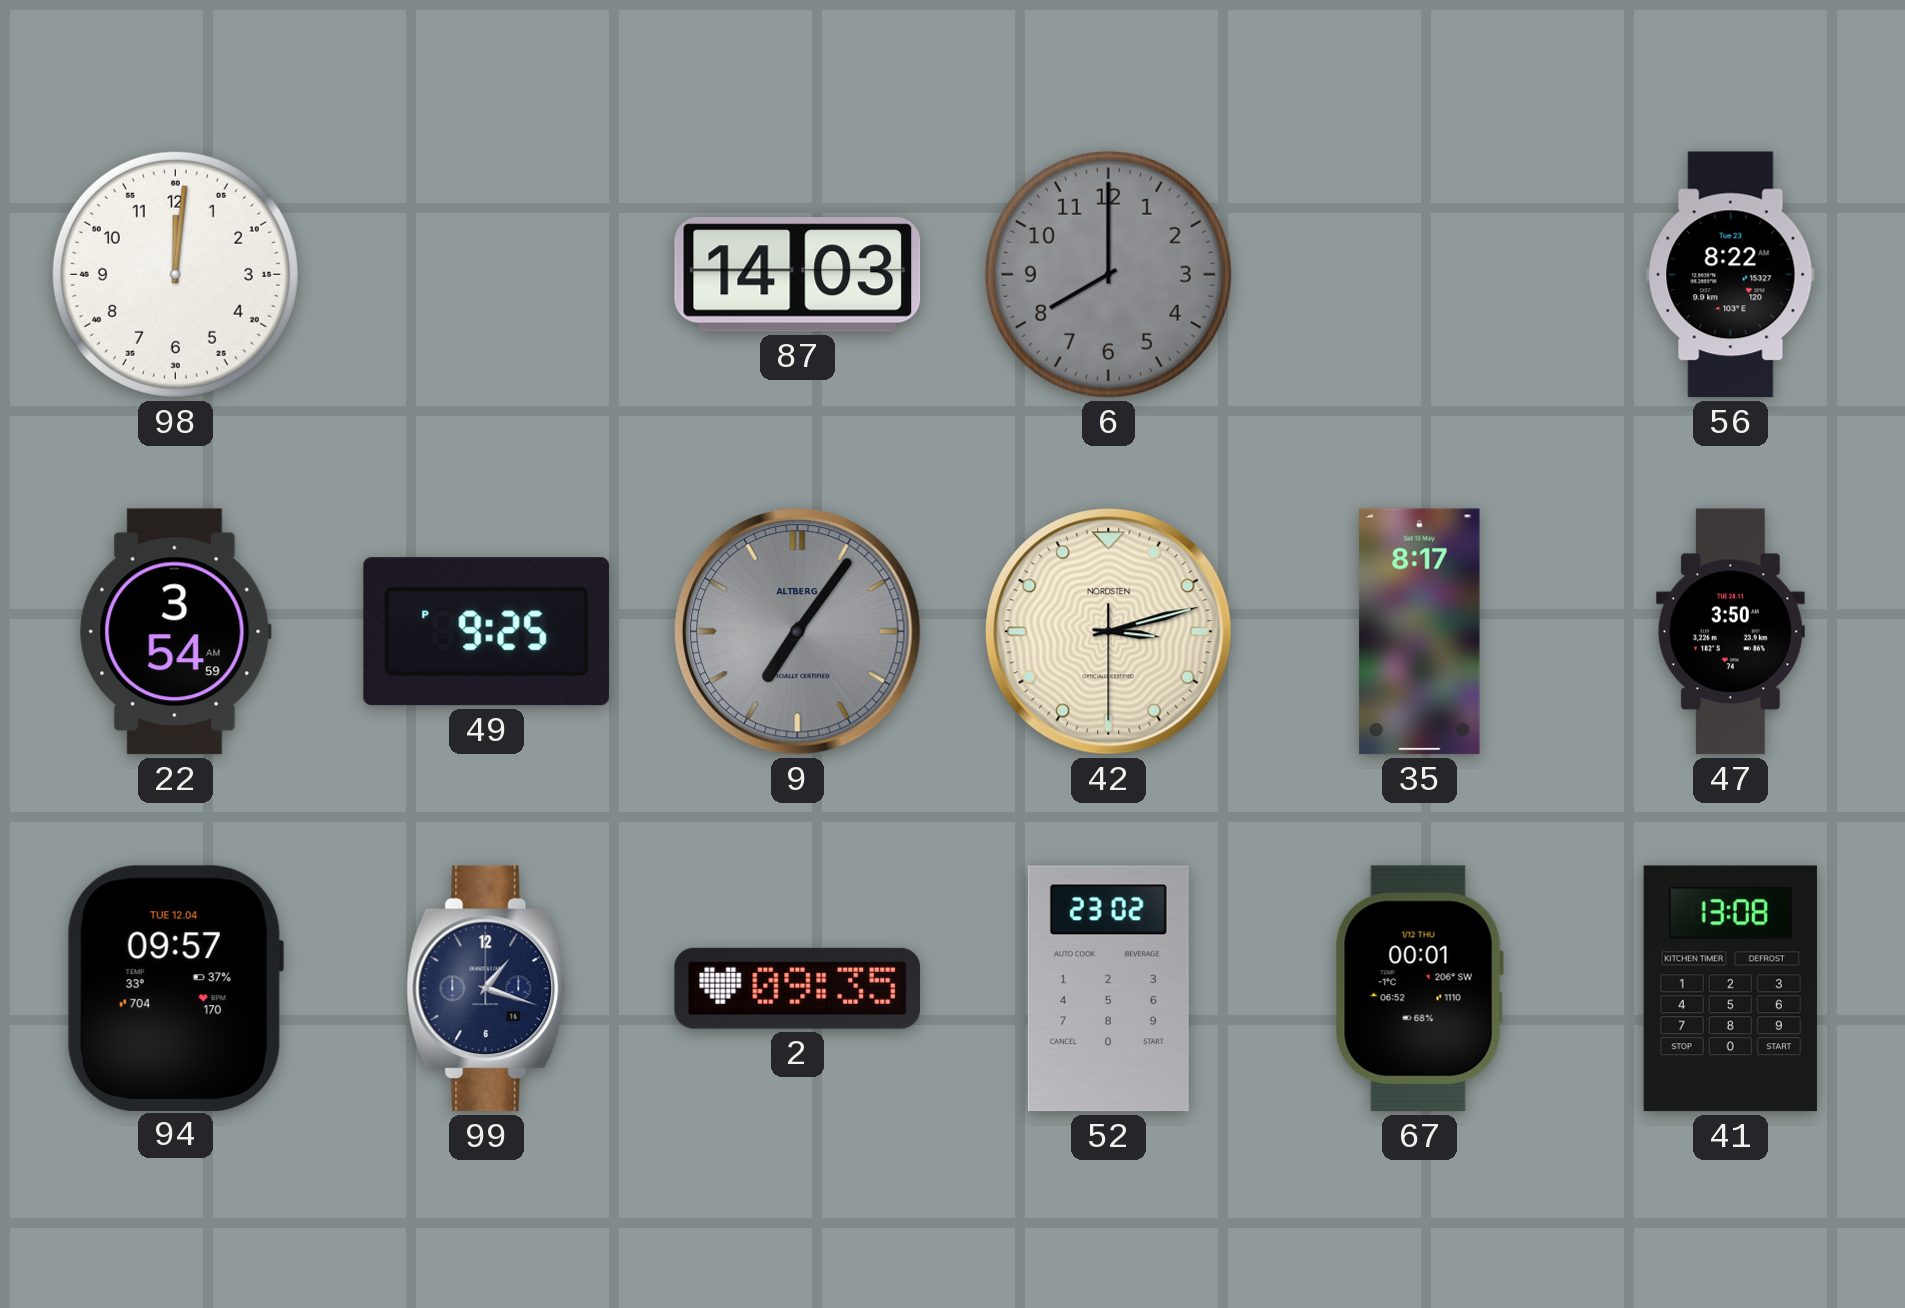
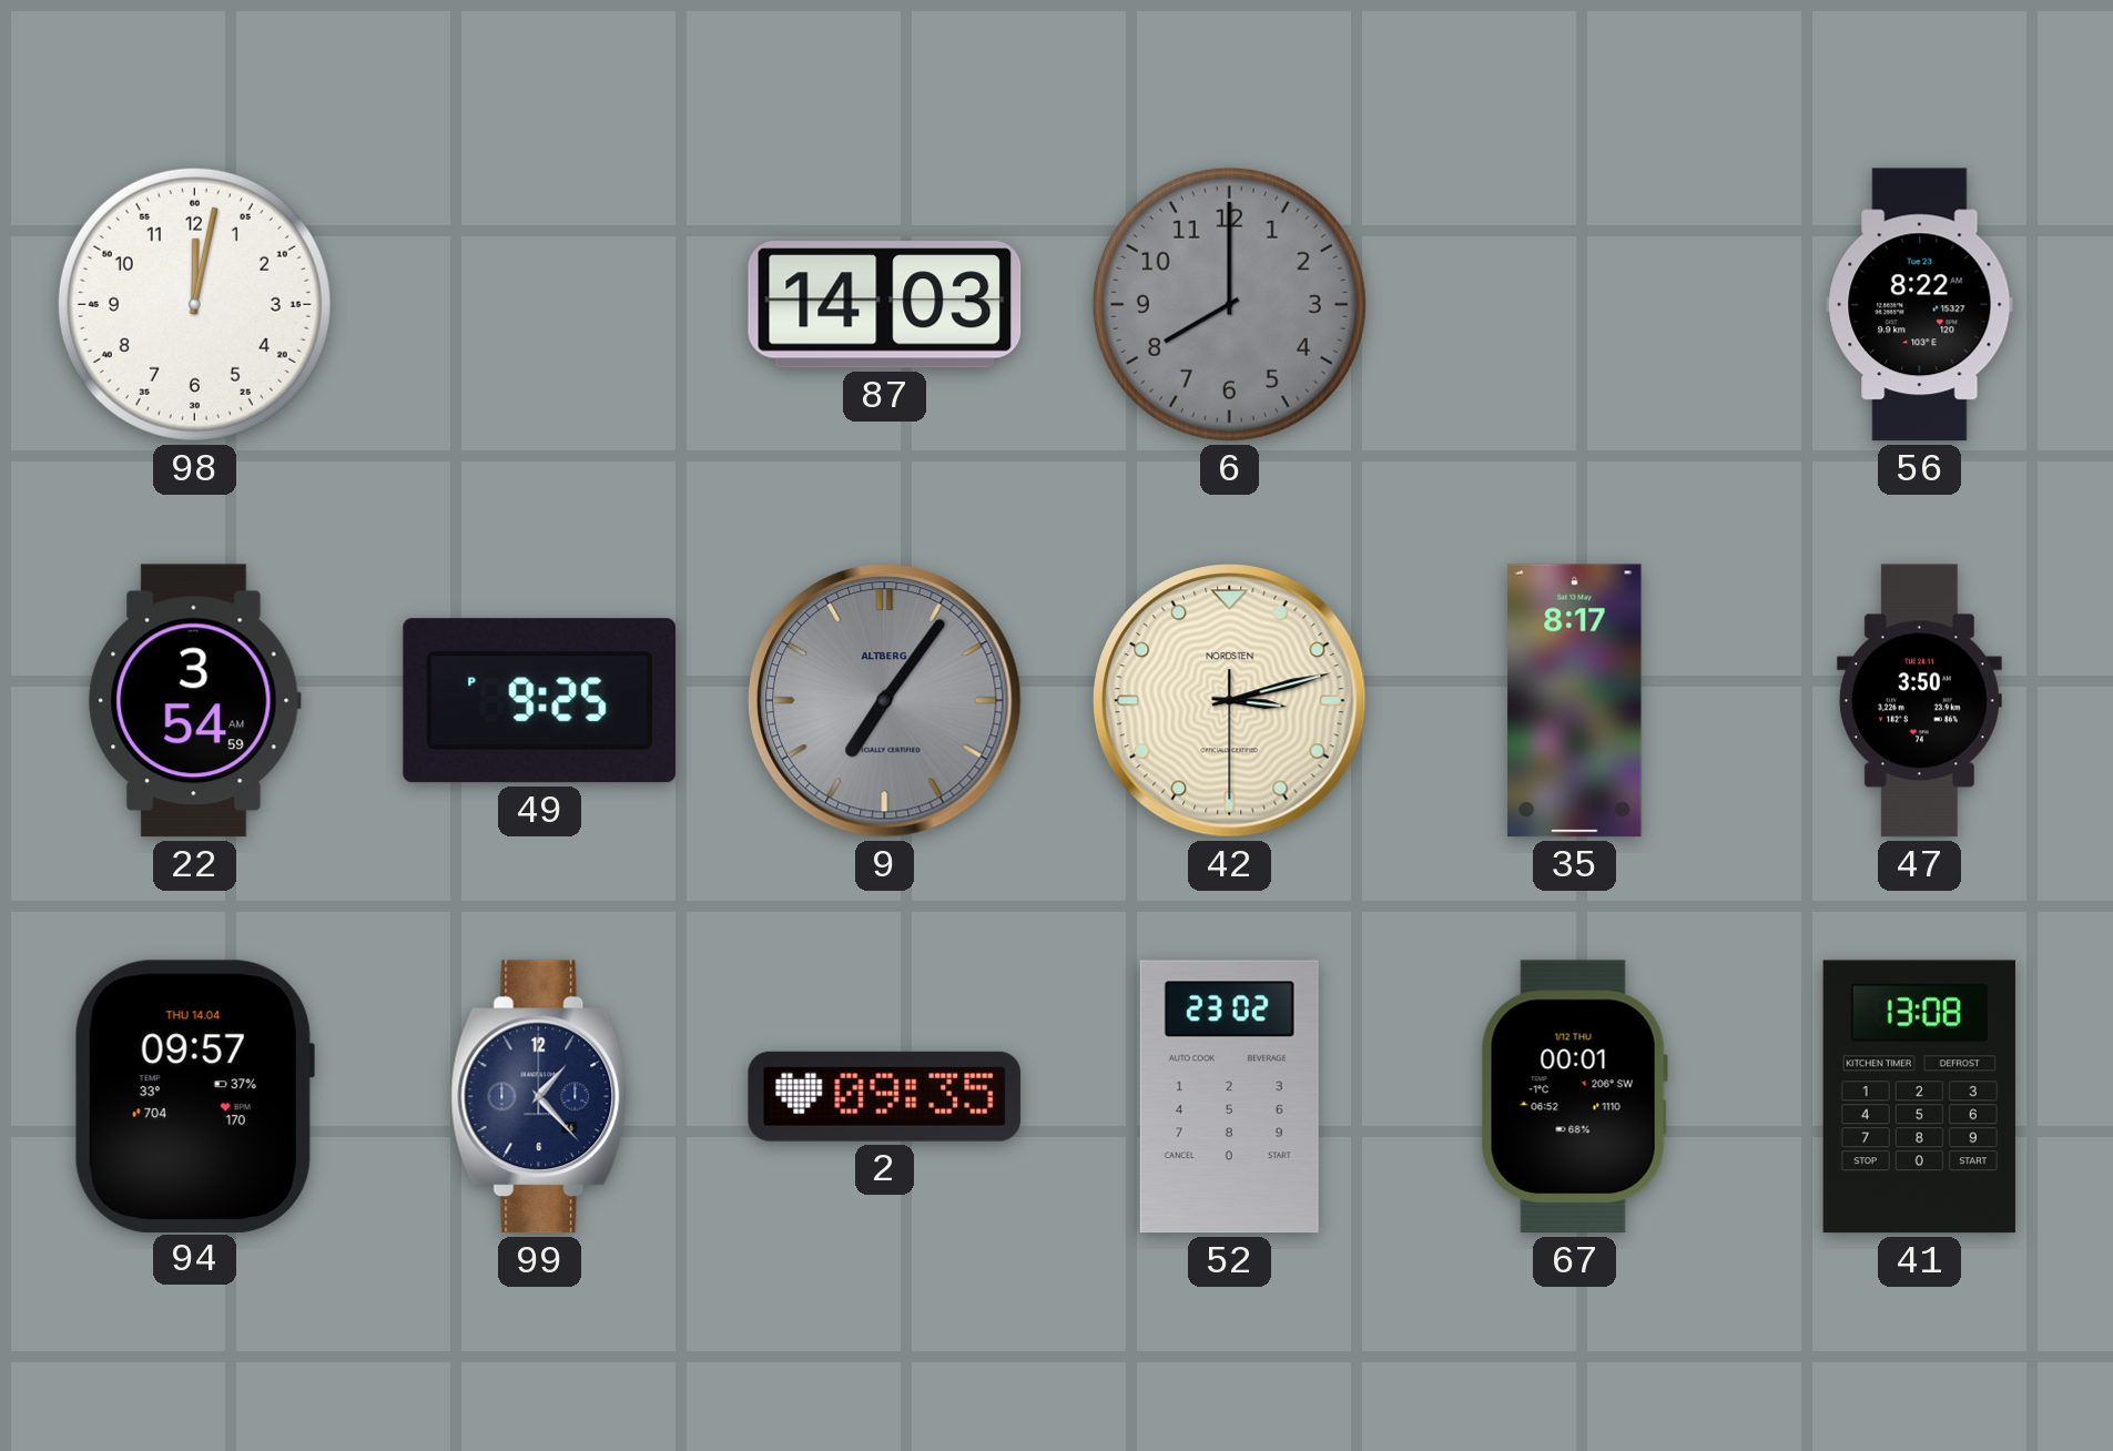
98: 12:01 -> 12:02
94 date: TUE 12.04 -> THU 14.04
99: 1:18 -> 1:23
